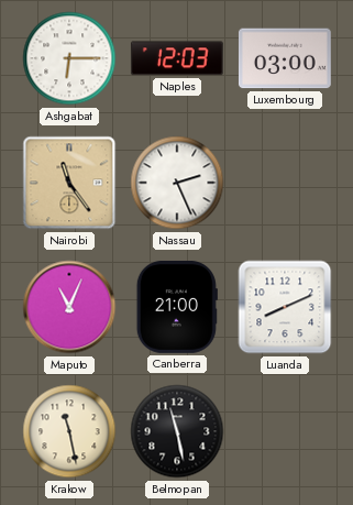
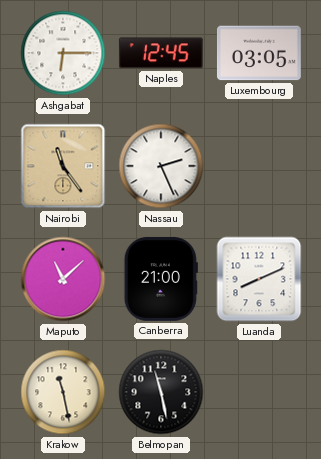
Naples: 12:03 -> 12:45
Luxembourg: 03:00 -> 03:05
Maputo: 11:04 -> 11:08
